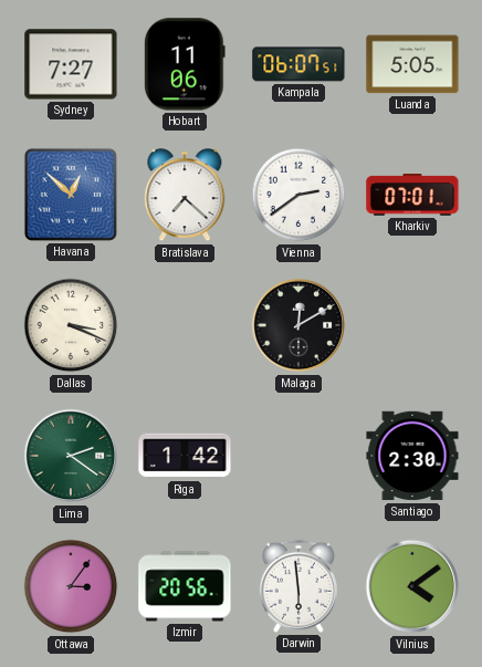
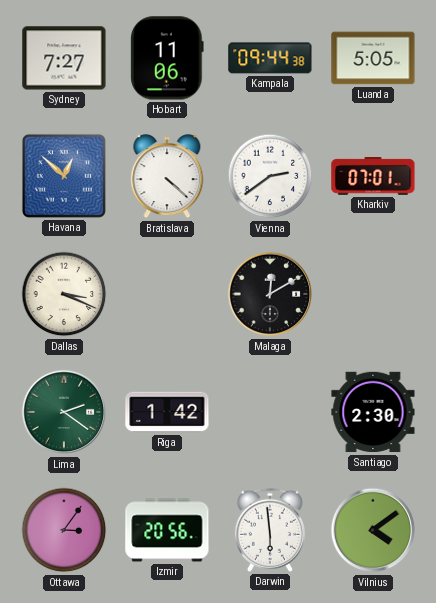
Kampala: 06:07 -> 09:44
Bratislava: 7:22 -> 4:22
